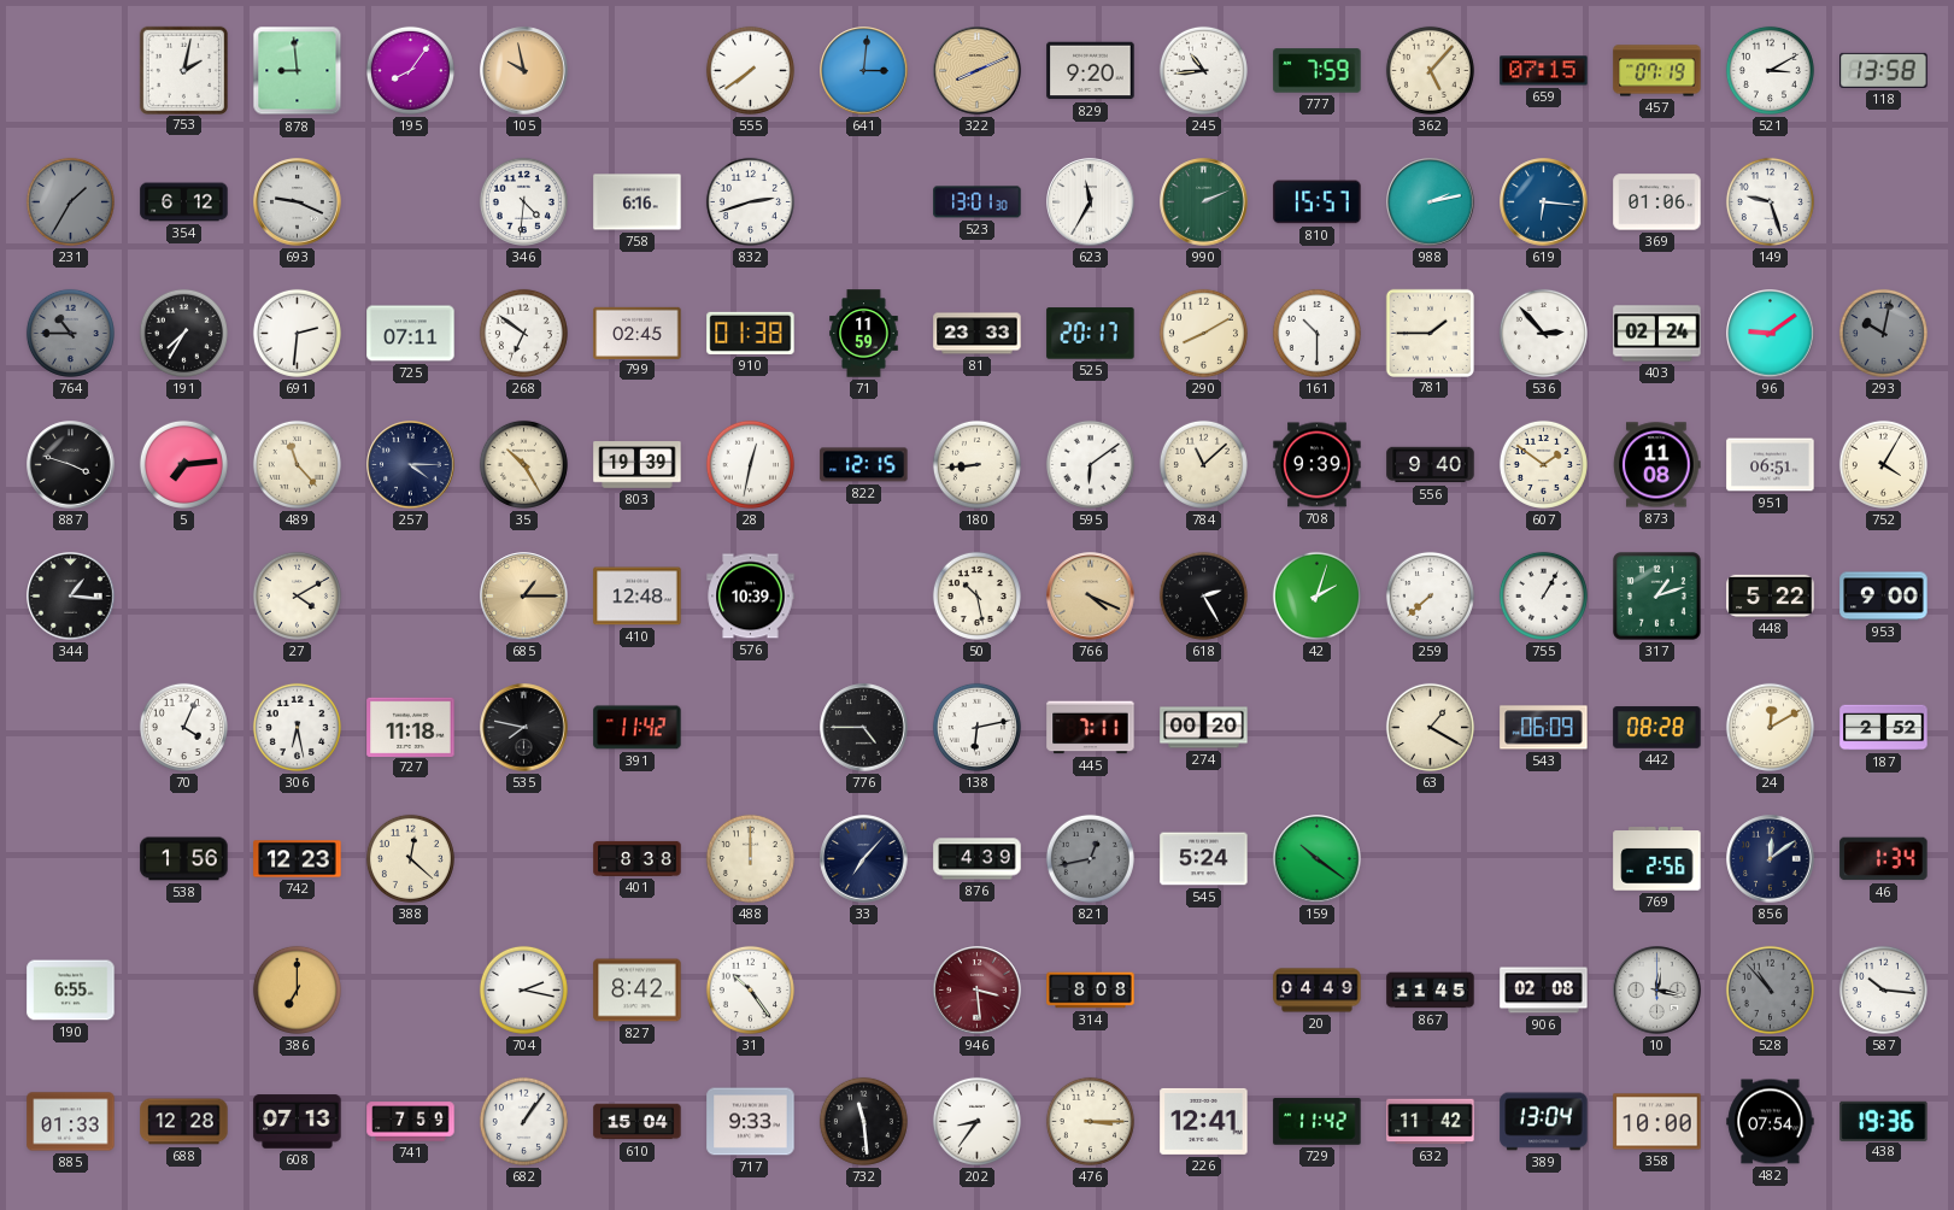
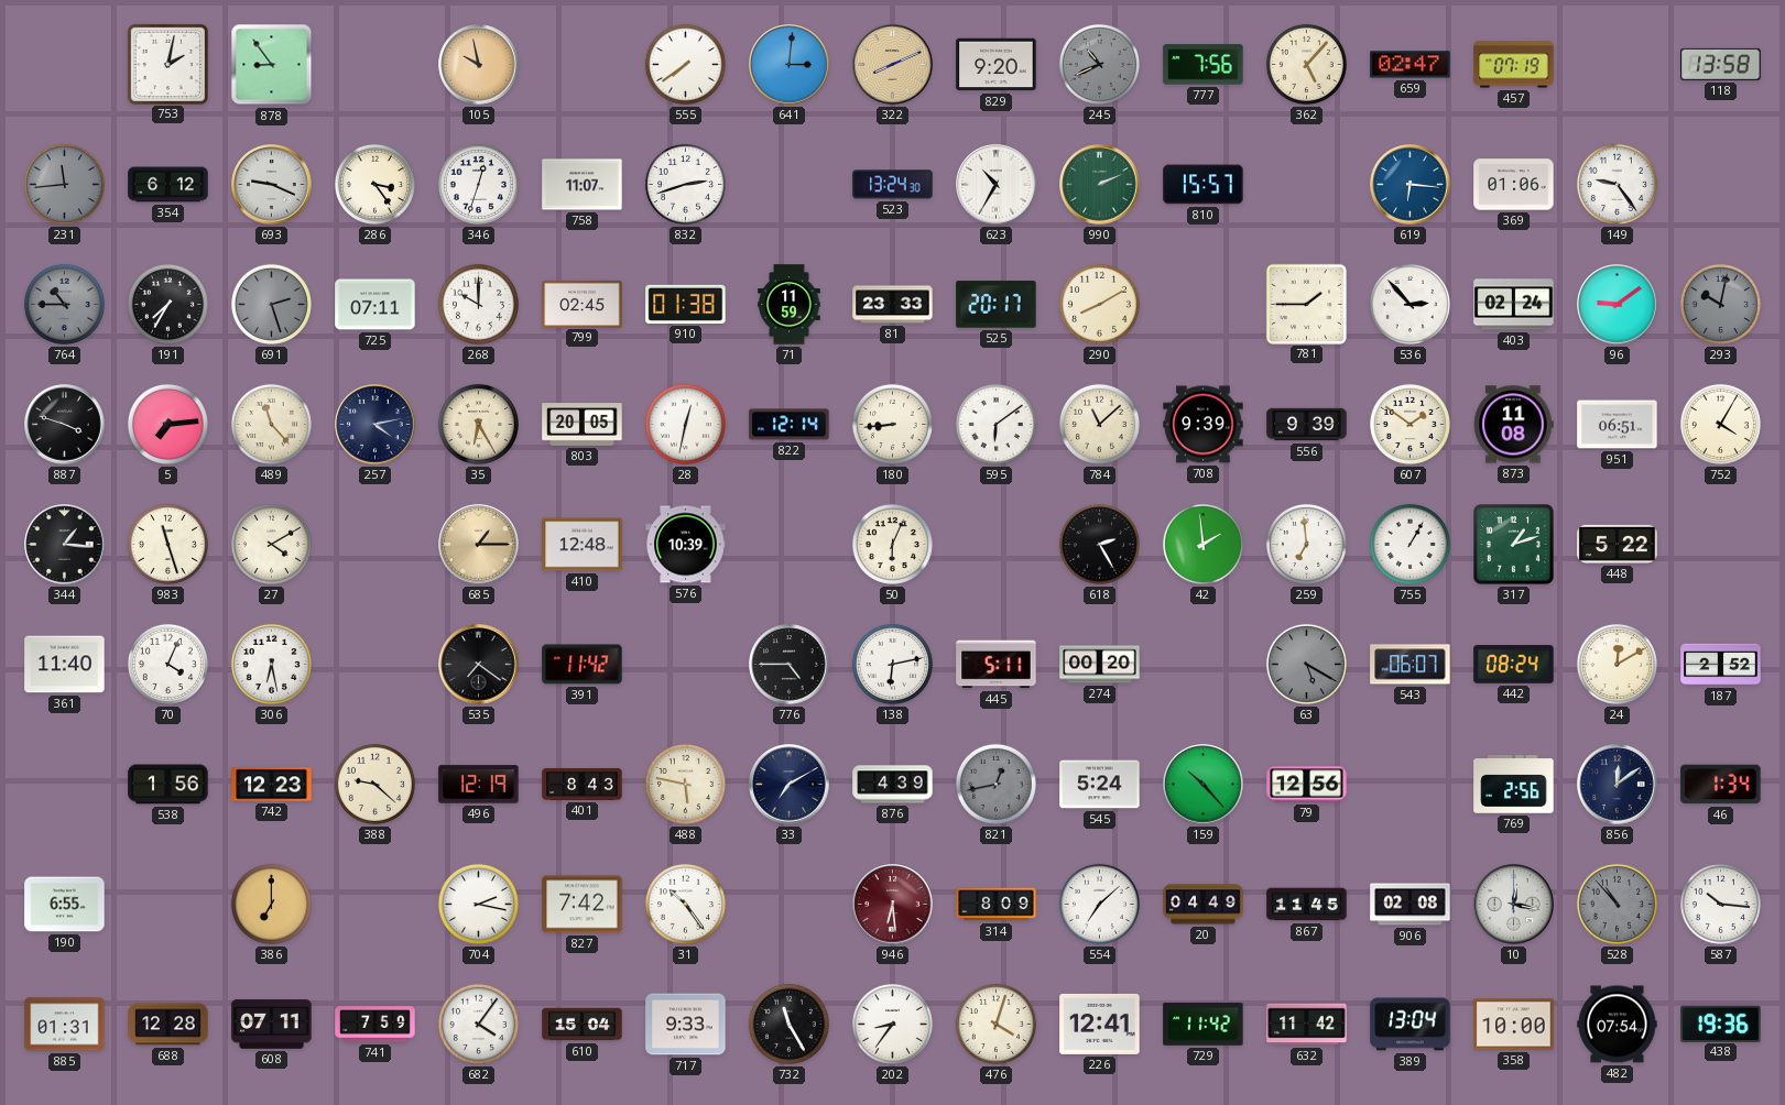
878: 8:59 -> 8:54
195: 8:06 -> none
245: 10:44 -> 10:41
245 dial: white -> grey
777: 7:59 -> 7:56
659: 07:15 -> 02:47
521: 3:10 -> none
231: 1:35 -> 11:44
286: none -> 3:24
346: 4:31 -> 12:33
758: 6:16 -> 11:07
523: 13:01 -> 13:24
623: 11:35 -> 10:35
988: 2:13 -> none
149: 9:27 -> 9:24
691: 2:31 -> 2:27
691 dial: white -> grey
268: 6:51 -> 10:00
161: 10:30 -> none
257: 4:15 -> 4:13
35: 10:25 -> 6:25
803: 19:39 -> 20:05
822: 12:15 -> 12:14
556: 9:40 -> 9:39
983: none -> 11:27
50: 10:28 -> 6:04
766: 4:19 -> none
42: 2:03 -> 1:59
259: 7:38 -> 6:59
953: 9:00 -> none
361: none -> 11:40
727: 11:18 -> none
535: 7:47 -> 7:21
445: 7:11 -> 5:11
63: 1:20 -> 5:20
63 dial: cream -> grey
543: 06:09 -> 06:07
442: 08:28 -> 08:24
388: 12:22 -> 9:22
496: none -> 12:19
401: 8:38 -> 8:43
488: 12:00 -> 5:47
33: 7:07 -> 7:10
159: 10:21 -> 10:23
79: none -> 12:56
827: 8:42 -> 7:42
946: 3:29 -> 6:29
314: 8:08 -> 8:09
554: none -> 7:08
885: 01:33 -> 01:31
608: 07:13 -> 07:11
682: 1:06 -> 4:06
732: 11:29 -> 11:25
476: 3:15 -> 4:03
